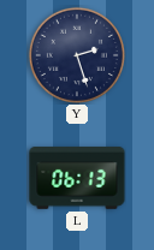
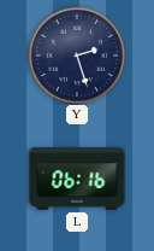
L: 06:13 -> 06:16
